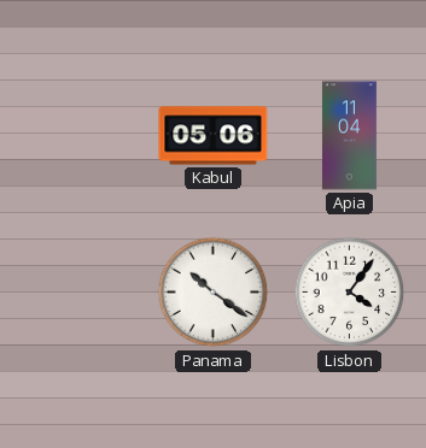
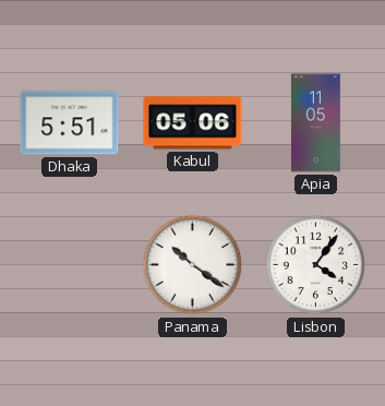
Dhaka: none -> 5:51
Apia: 11:04 -> 11:05
